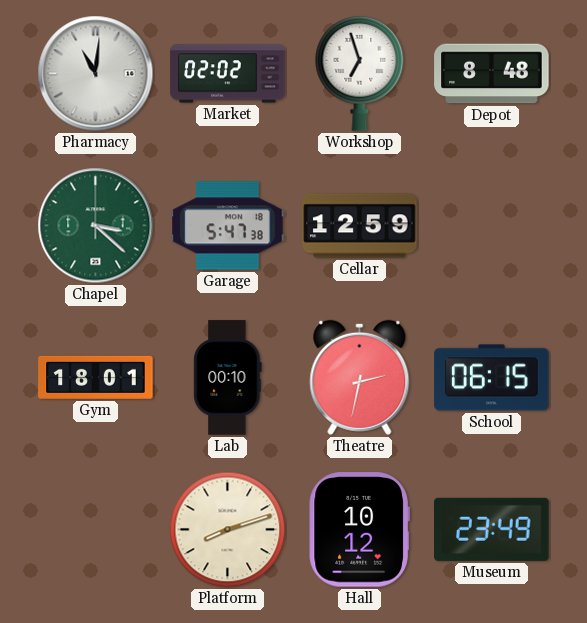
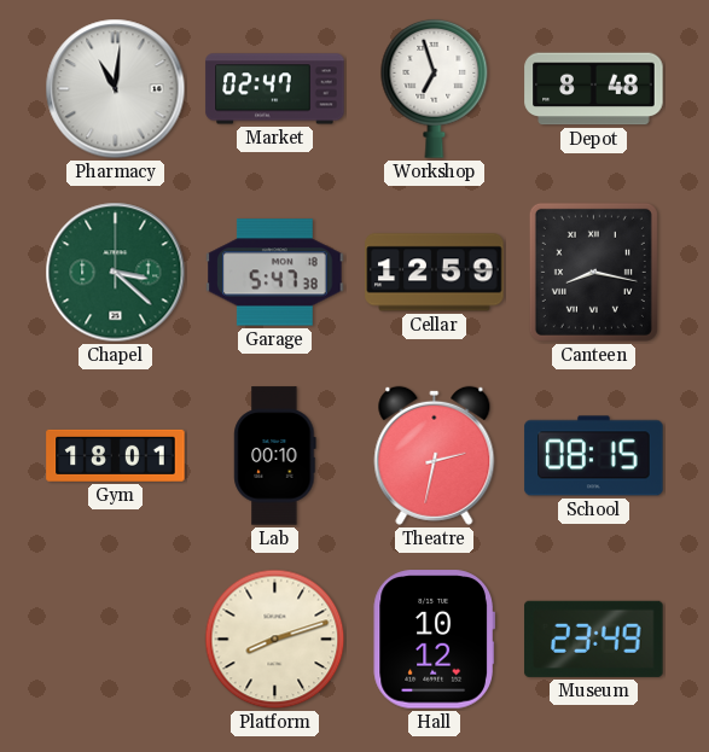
Market: 02:02 -> 02:47
Canteen: none -> 8:17
School: 06:15 -> 08:15
